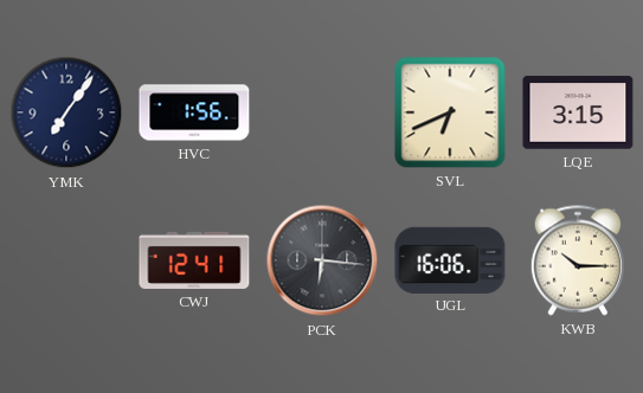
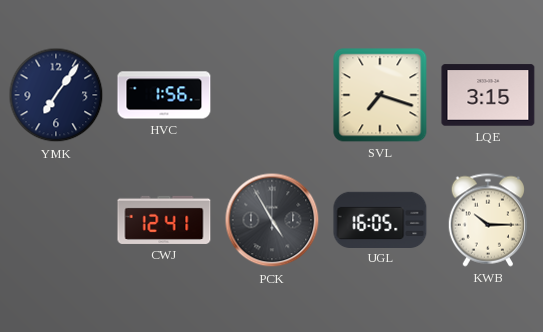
SVL: 6:41 -> 7:18
PCK: 6:16 -> 4:55
UGL: 16:06 -> 16:05
